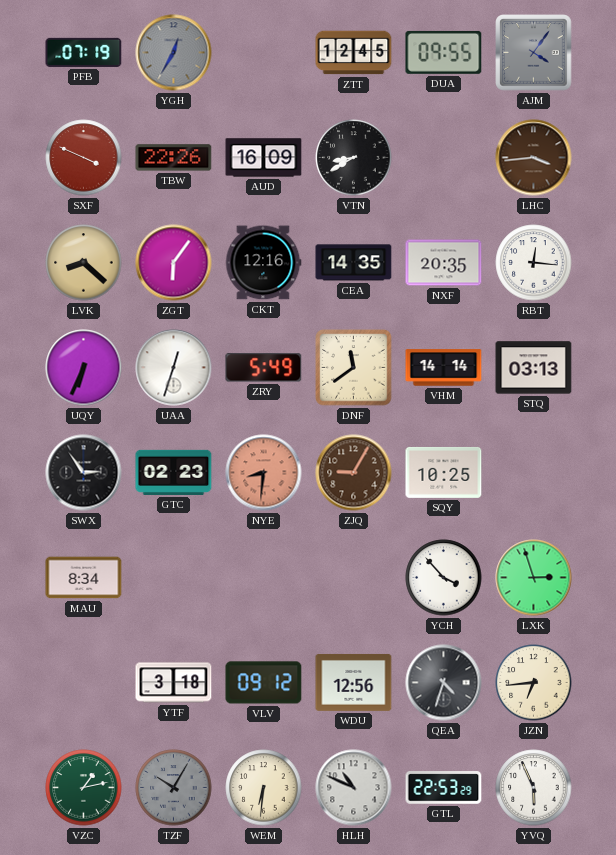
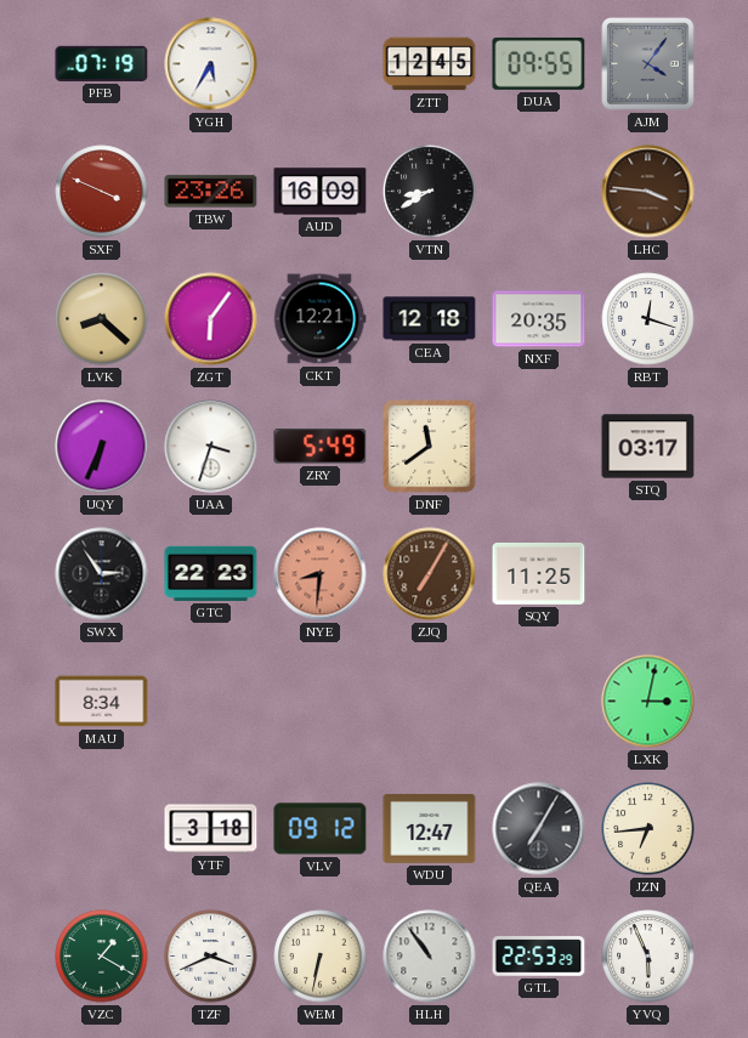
YGH: 12:35 -> 5:35
YGH dial: grey -> white
TBW: 22:26 -> 23:26
LHC: 3:44 -> 3:46
CKT: 12:16 -> 12:21
CEA: 14:35 -> 12:18
RBT: 12:16 -> 12:18
UAA: 12:33 -> 3:33
VHM: 14:14 -> none
STQ: 03:13 -> 03:17
GTC: 02:23 -> 22:23
ZJQ: 9:05 -> 7:05
SQY: 10:25 -> 11:25
YCH: 3:53 -> none
LXK: 2:57 -> 3:02
WDU: 12:56 -> 12:47
QEA: 4:33 -> 7:05
VZC: 1:13 -> 1:20
TZF: 10:05 -> 3:41
TZF dial: grey -> white
WEM: 6:31 -> 6:32
HLH: 10:49 -> 10:54
